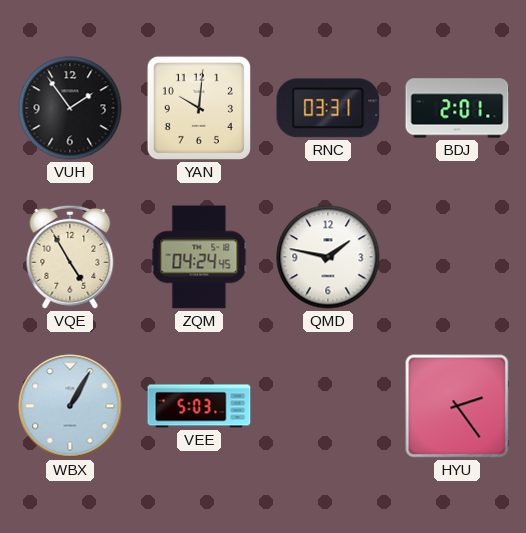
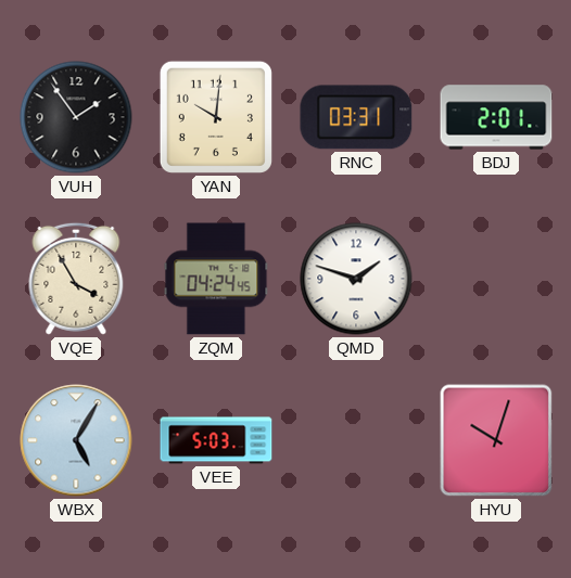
VQE: 4:55 -> 3:55
QMD: 1:47 -> 1:48
WBX: 1:05 -> 5:05
HYU: 2:24 -> 10:03
